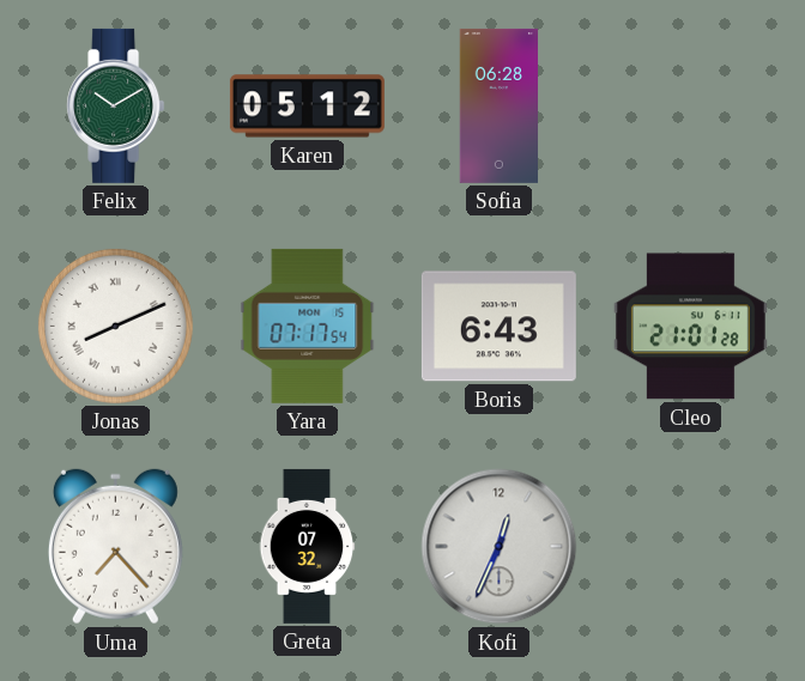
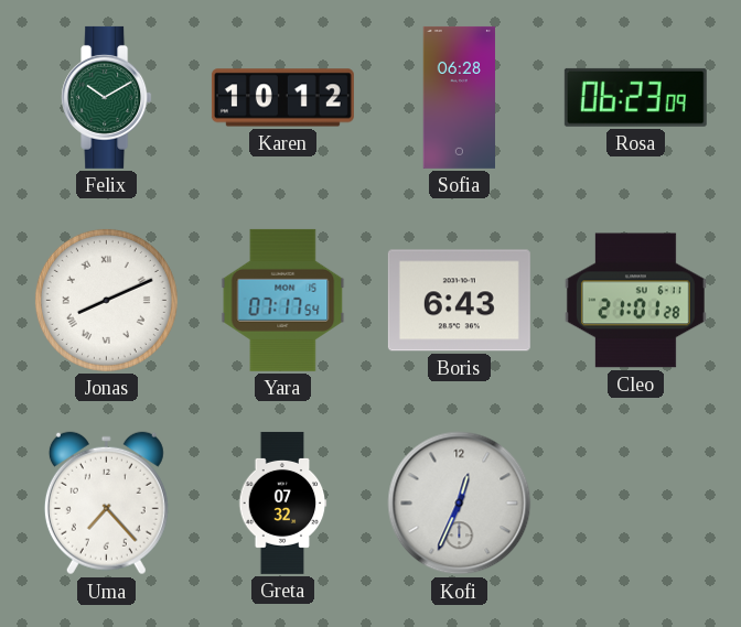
Karen: 05:12 -> 10:12
Rosa: none -> 06:23
